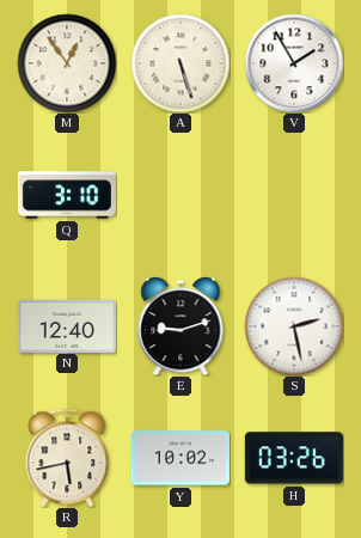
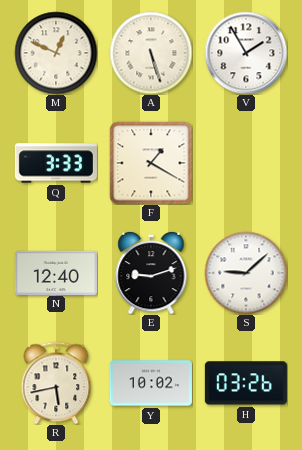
M: 12:54 -> 12:49
Q: 3:10 -> 3:33
F: none -> 1:20
S: 2:28 -> 9:08
